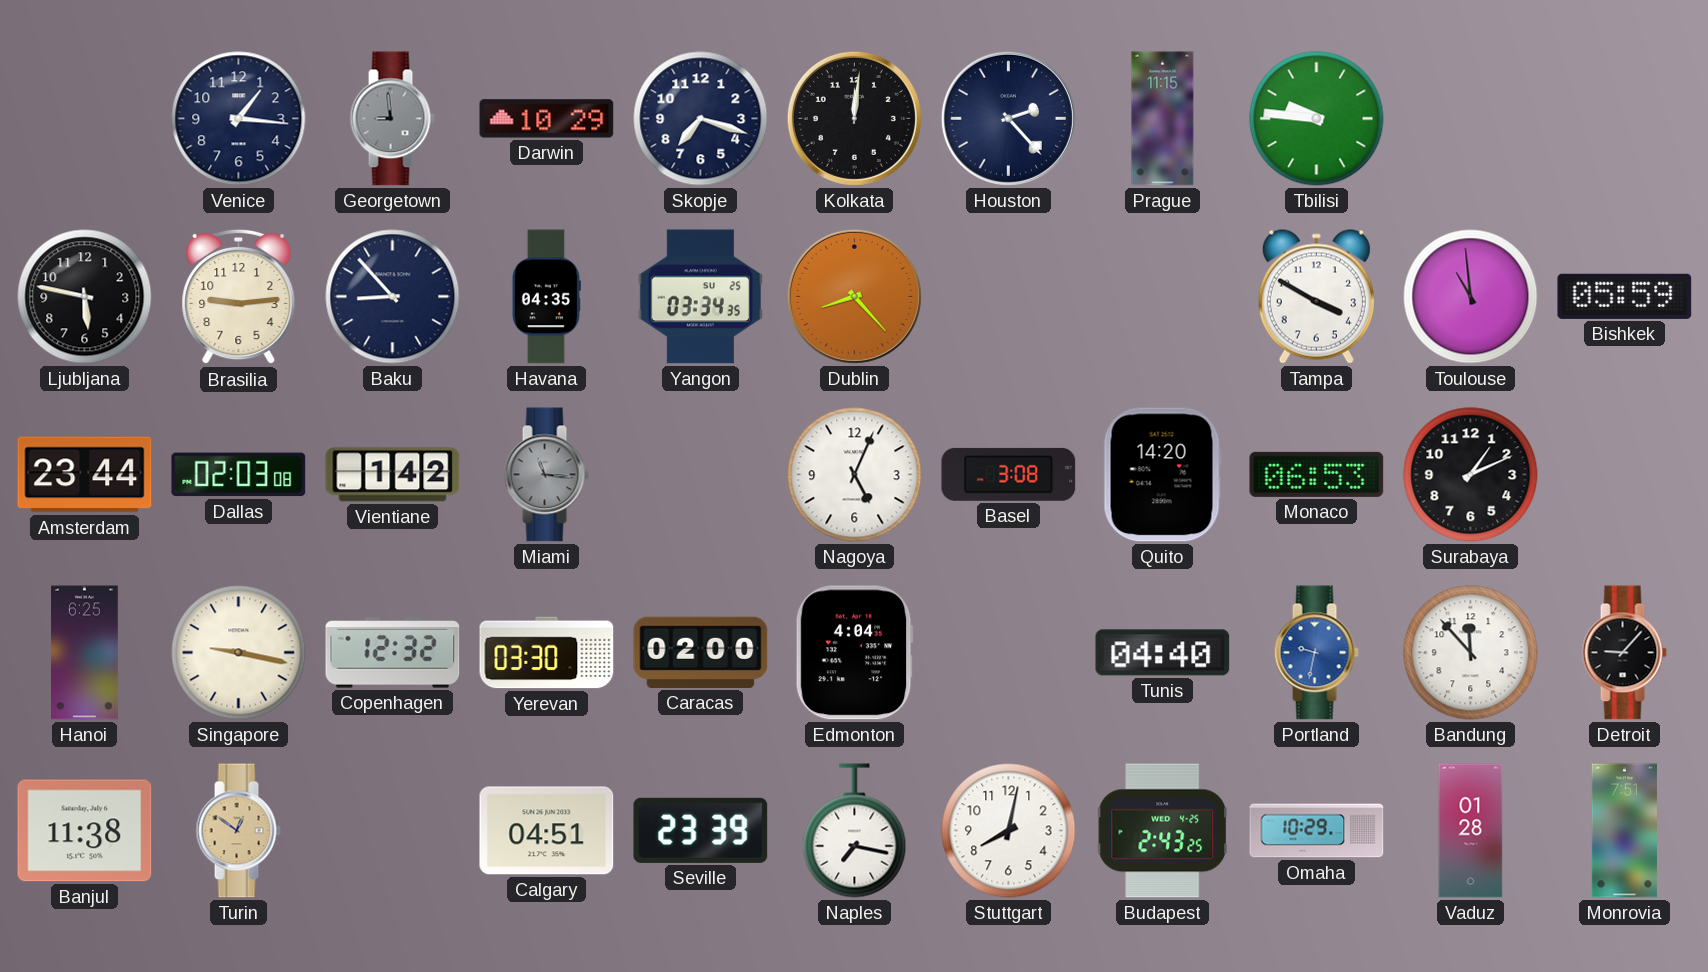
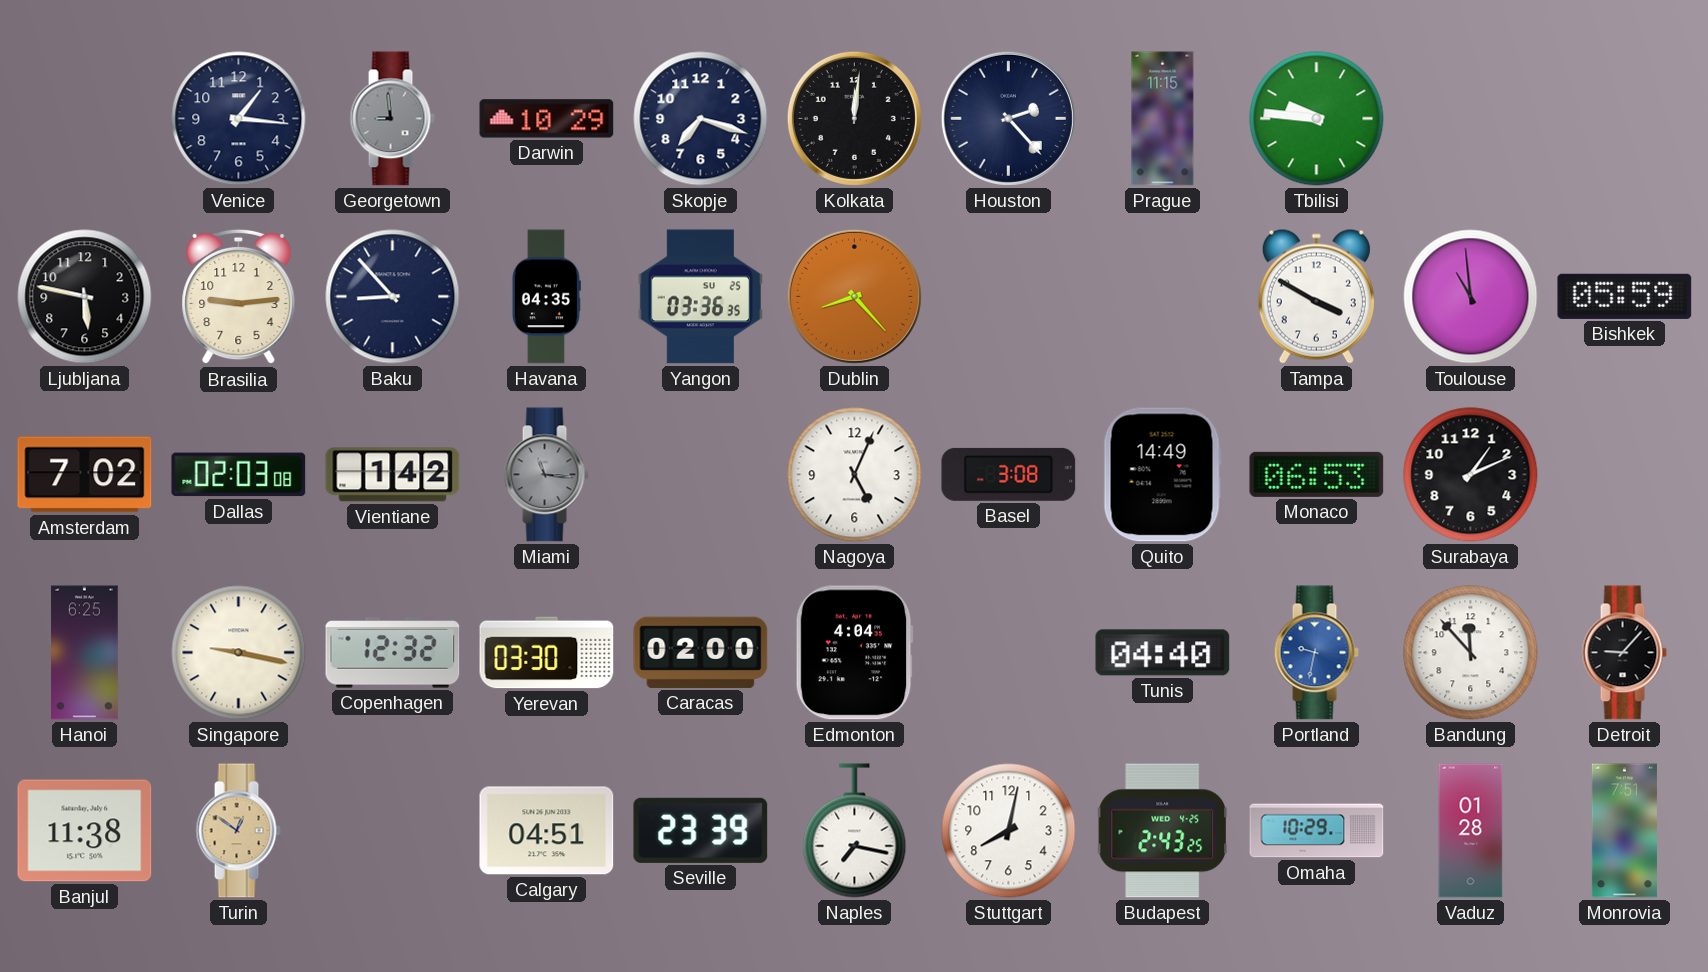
Yangon: 03:34 -> 03:36
Amsterdam: 23:44 -> 7:02
Quito: 14:20 -> 14:49
